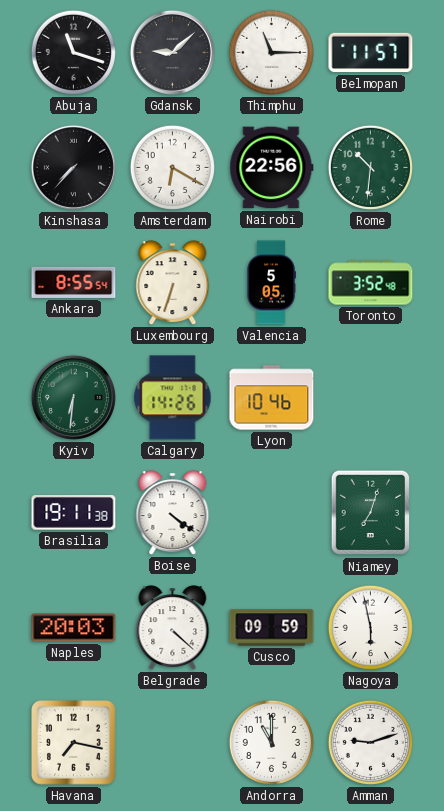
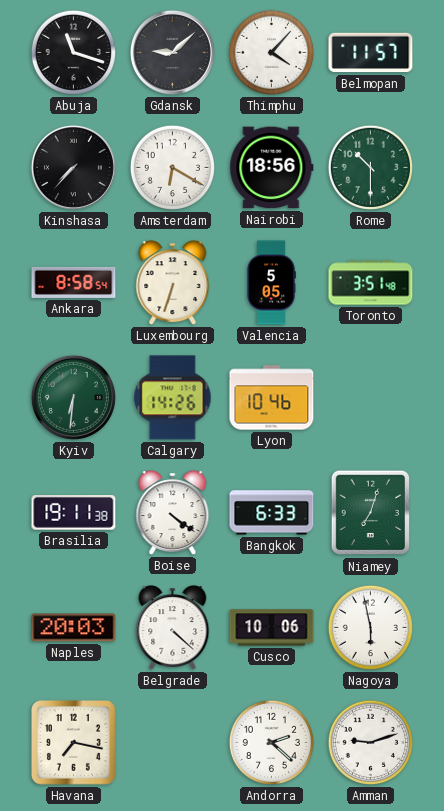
Thimphu: 11:15 -> 4:07
Nairobi: 22:56 -> 18:56
Rome: 10:31 -> 10:30
Ankara: 8:55 -> 8:58
Toronto: 3:52 -> 3:51
Bangkok: none -> 6:33
Cusco: 09:59 -> 10:06
Andorra: 11:00 -> 2:22
